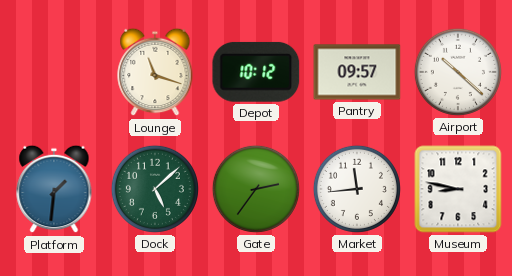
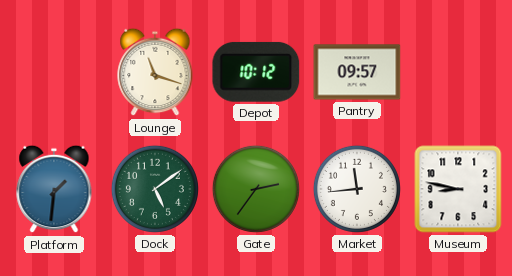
Airport: 10:22 -> none
Dock: 5:08 -> 5:09
